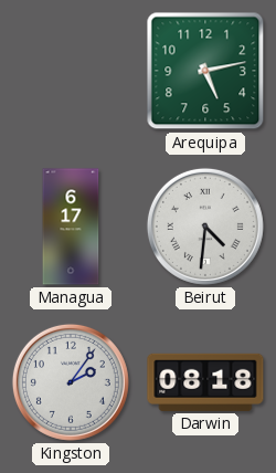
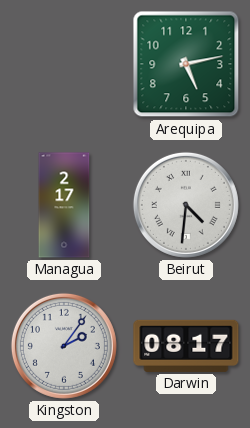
Managua: 6:17 -> 2:17
Darwin: 08:18 -> 08:17
